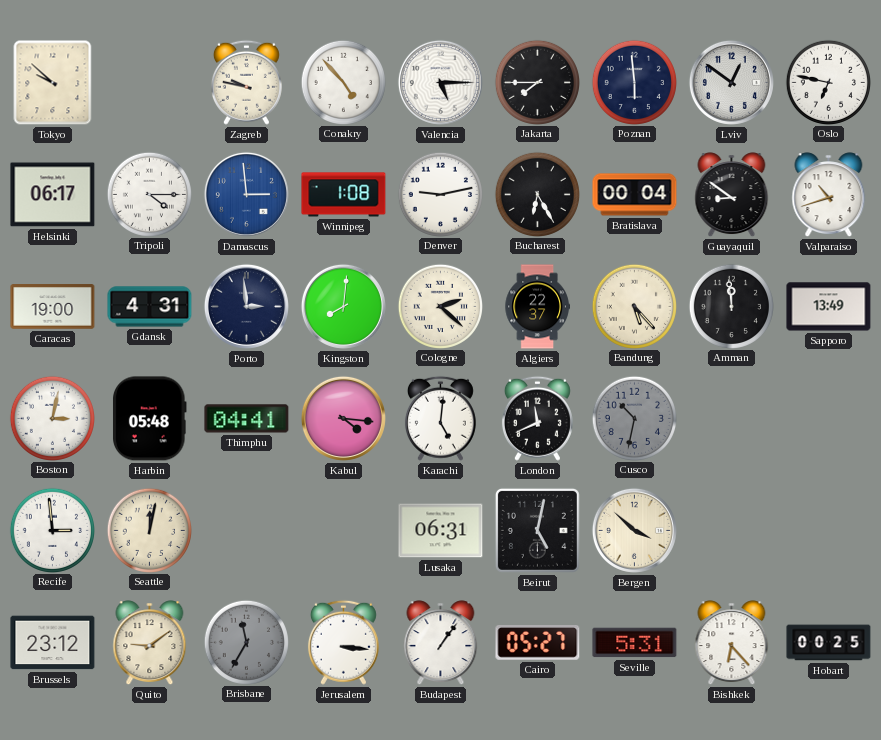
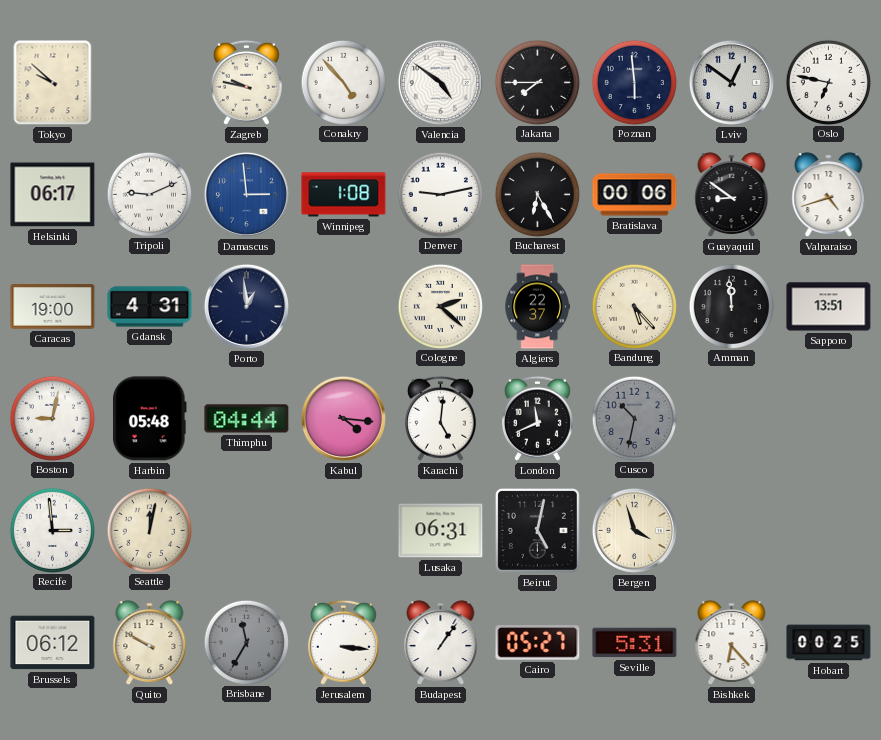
Valencia: 5:15 -> 4:51
Tripoli: 4:15 -> 9:11
Bratislava: 00:04 -> 00:06
Valparaiso: 10:42 -> 4:42
Porto: 2:59 -> 12:59
Kingston: 8:01 -> none
Sapporo: 13:49 -> 13:51
Boston: 3:02 -> 9:02
Thimphu: 04:41 -> 04:44
Bergen: 3:52 -> 3:57
Brussels: 23:12 -> 06:12
Quito: 9:09 -> 9:50
